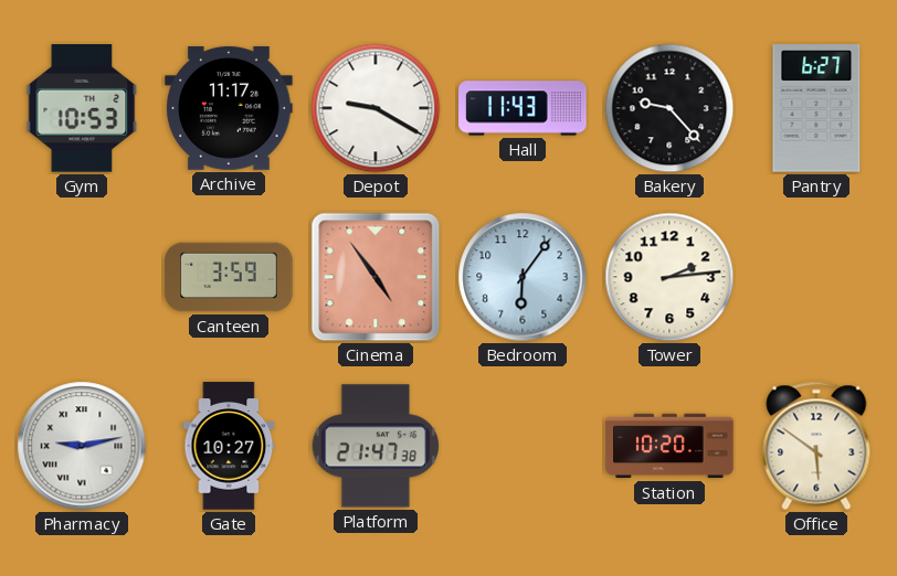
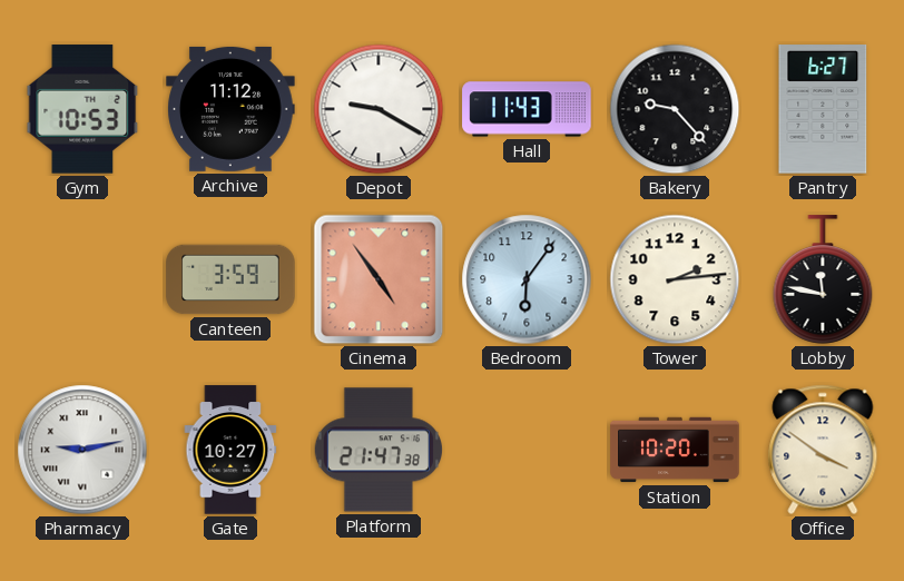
Archive: 11:17 -> 11:12
Lobby: none -> 11:47
Office: 5:51 -> 3:51
